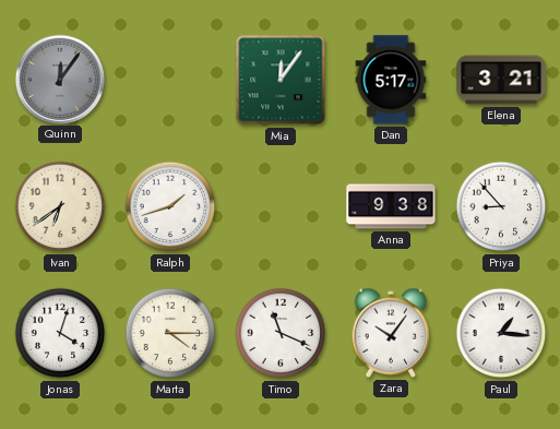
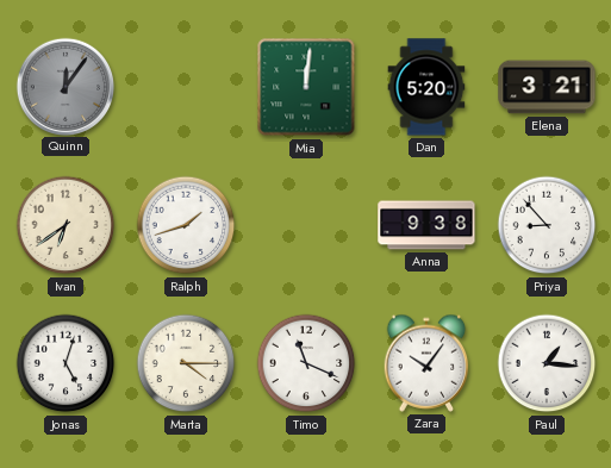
Mia: 12:06 -> 12:01
Dan: 5:17 -> 5:20
Jonas: 4:03 -> 5:03
